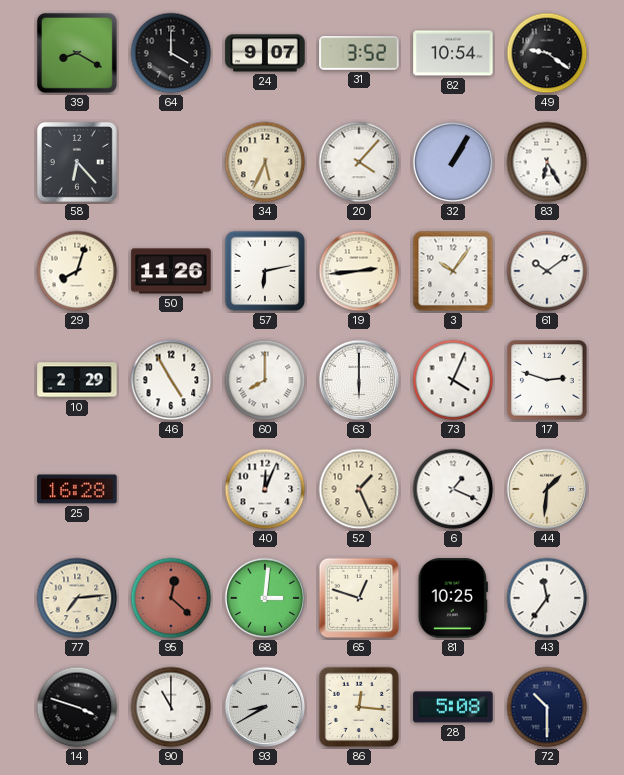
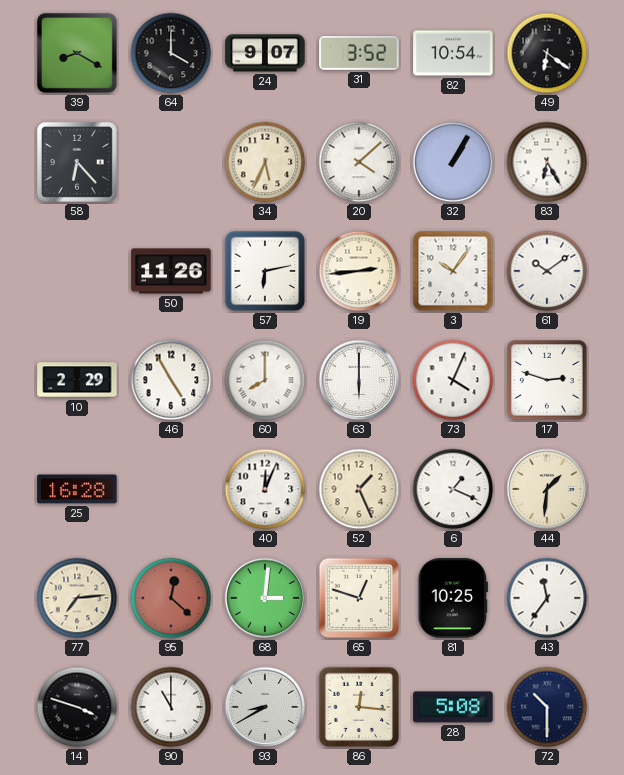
49: 9:21 -> 6:21
20: 4:07 -> 4:08
29: 8:03 -> none
